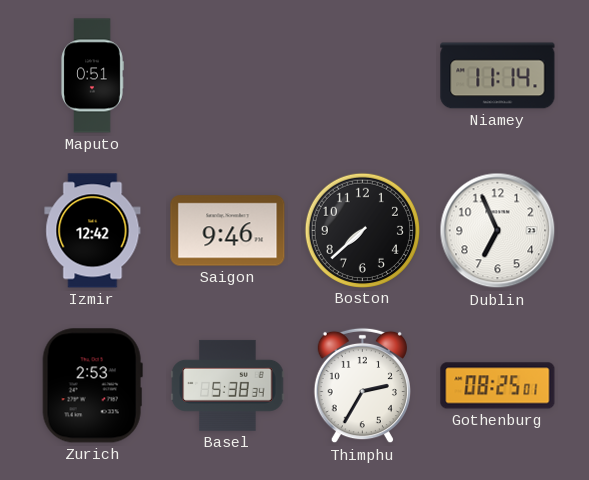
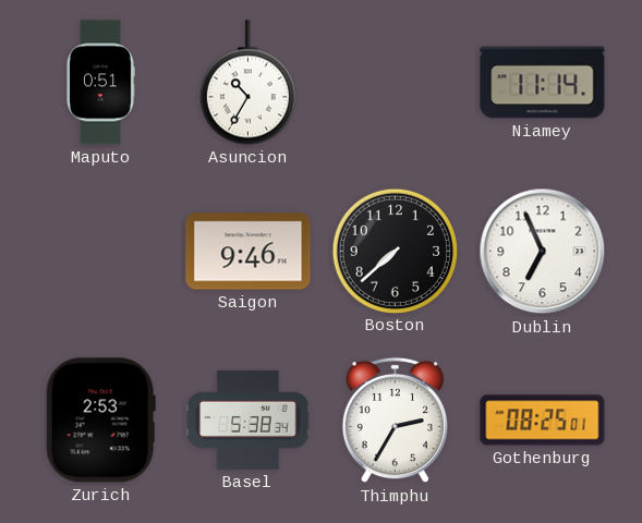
Asuncion: none -> 10:35
Izmir: 12:42 -> none
